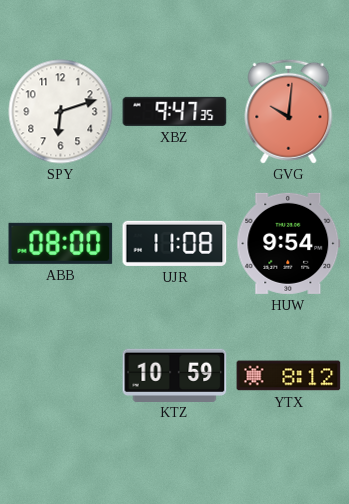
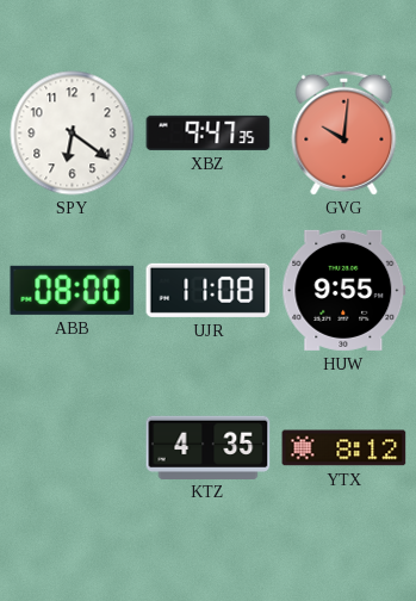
SPY: 6:12 -> 6:21
HUW: 9:54 -> 9:55
KTZ: 10:59 -> 4:35
